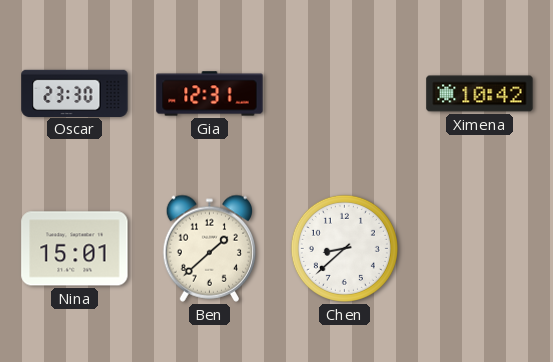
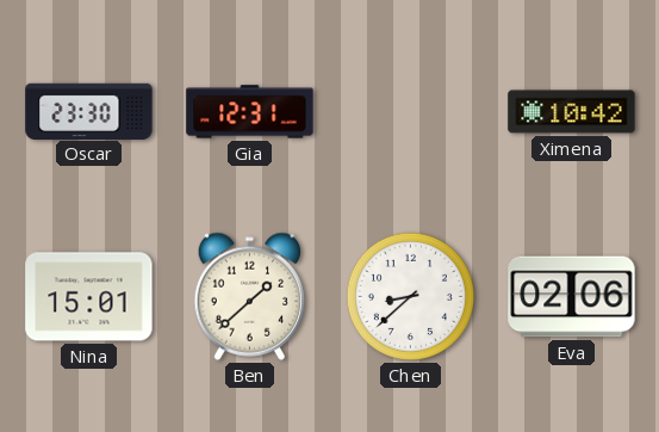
Eva: none -> 02:06
